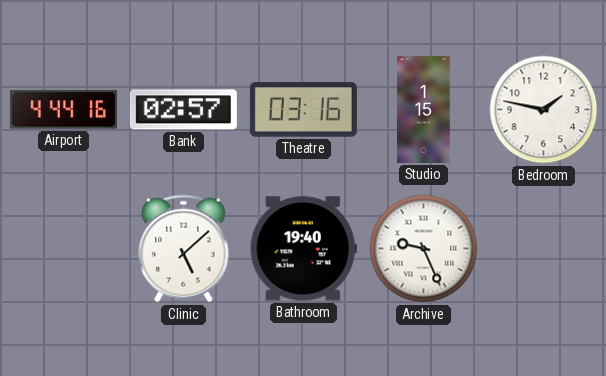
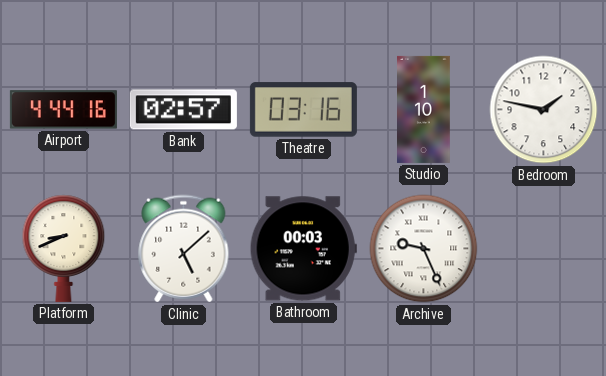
Studio: 1:15 -> 1:10
Platform: none -> 8:41
Bathroom: 19:40 -> 00:03
